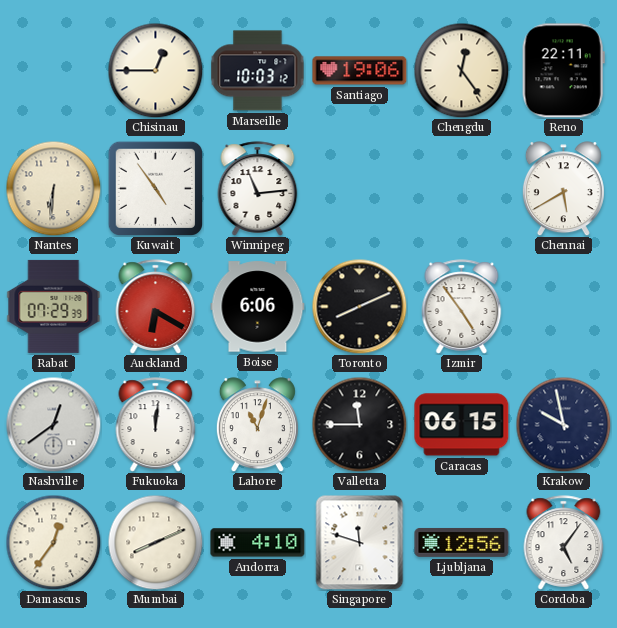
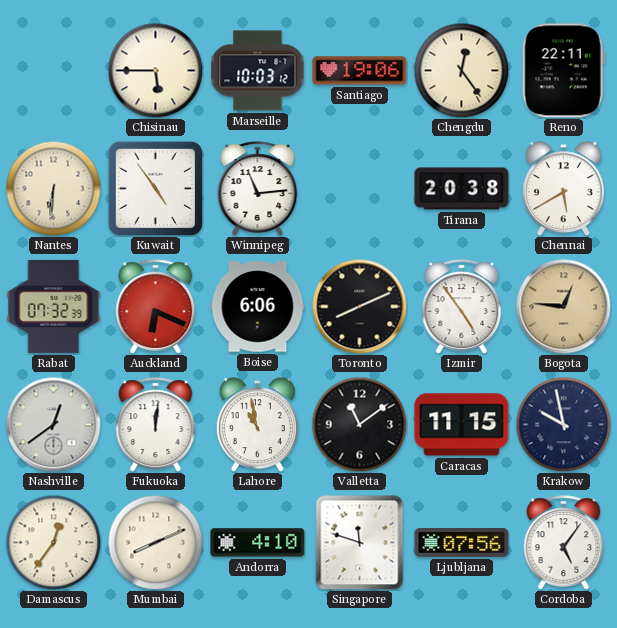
Chisinau: 12:45 -> 5:45
Tirana: none -> 20:38
Rabat: 07:29 -> 07:32
Auckland: 6:20 -> 6:19
Bogota: none -> 12:46
Lahore: 11:03 -> 10:58
Valletta: 11:45 -> 11:09
Caracas: 06:15 -> 11:15
Ljubljana: 12:56 -> 07:56
